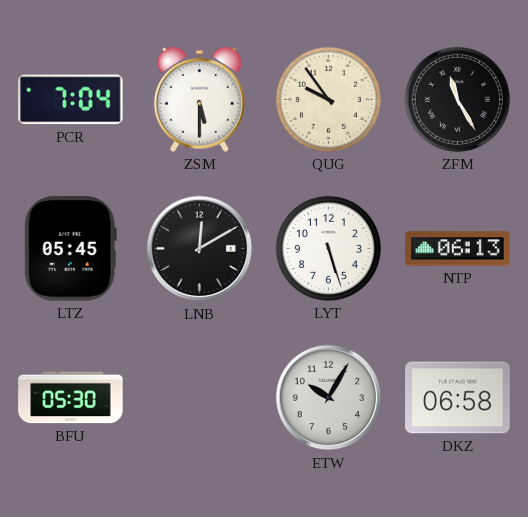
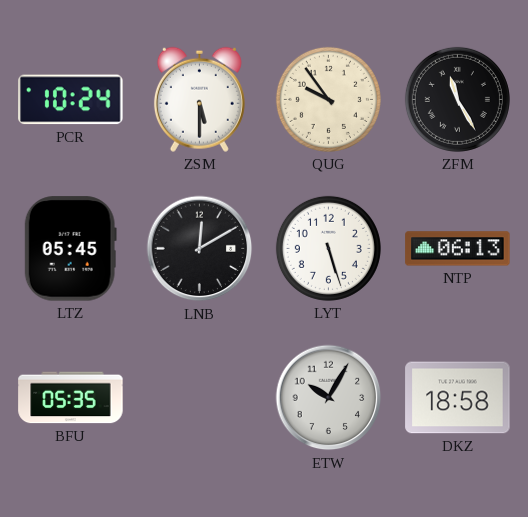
PCR: 7:04 -> 10:24
BFU: 05:30 -> 05:35
DKZ: 06:58 -> 18:58
